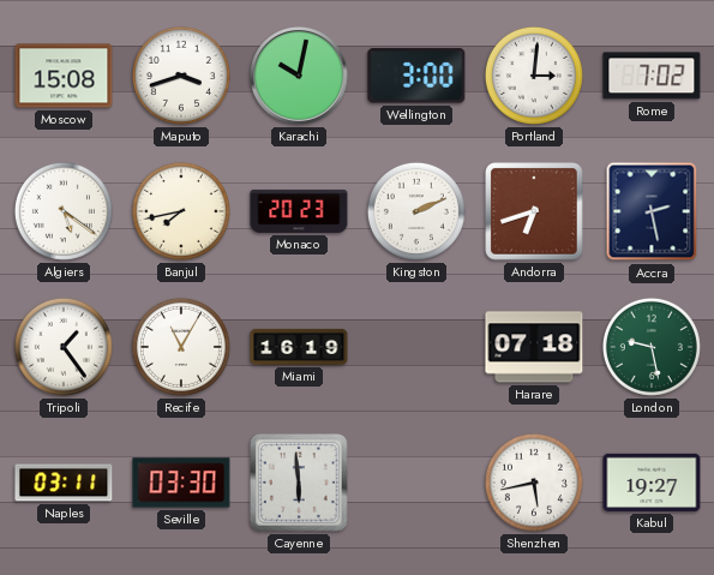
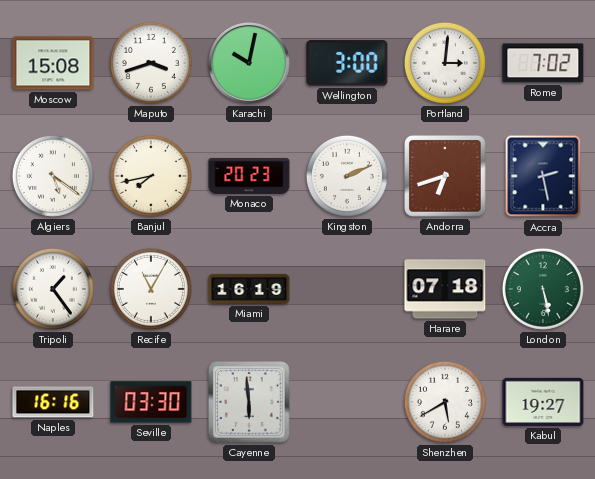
London: 9:28 -> 5:28
Naples: 03:11 -> 16:16
Shenzhen: 5:43 -> 5:40
